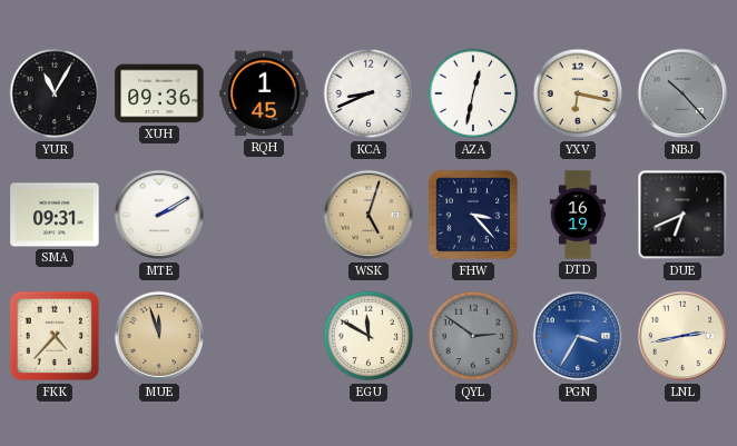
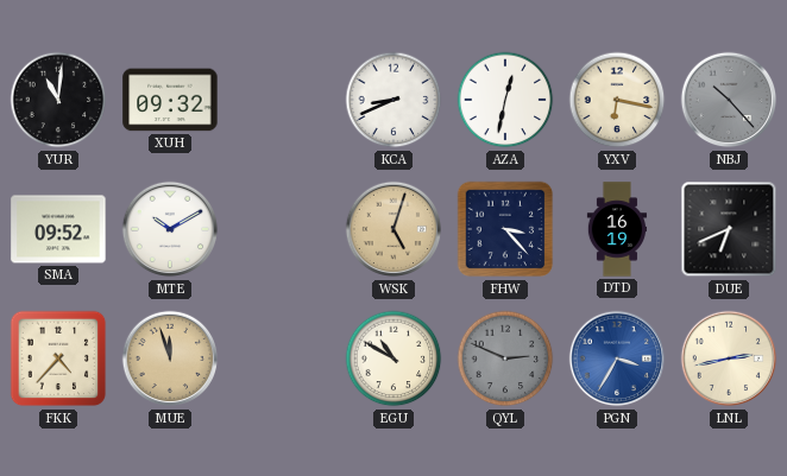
YUR: 11:05 -> 11:01
XUH: 09:36 -> 09:32
RQH: 1:45 -> none
SMA: 09:31 -> 09:52
MTE: 2:10 -> 10:10
EGU: 11:50 -> 10:50
QYL: 2:51 -> 2:49
